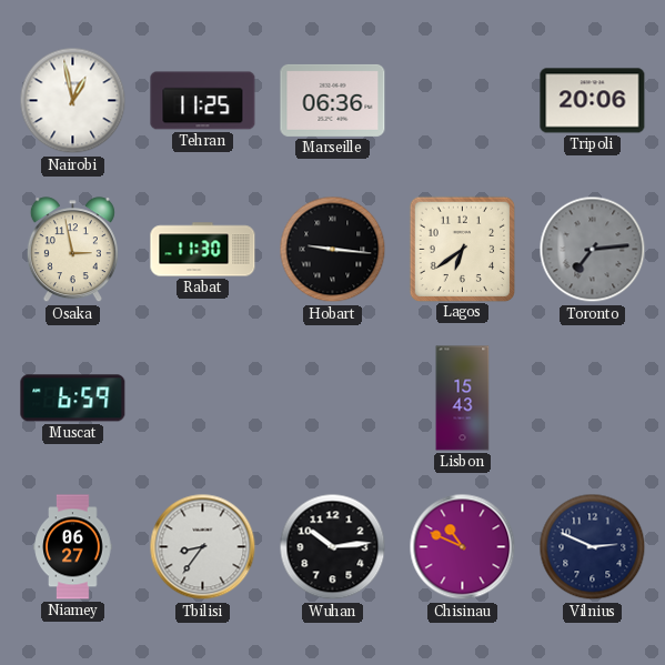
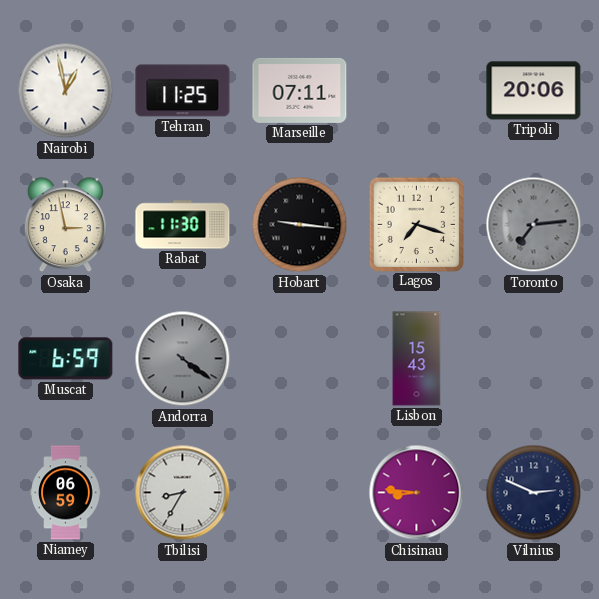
Marseille: 06:36 -> 07:11
Lagos: 6:39 -> 7:18
Andorra: none -> 4:21
Niamey: 06:27 -> 06:59
Tbilisi: 8:36 -> 8:35
Wuhan: 10:14 -> none
Chisinau: 10:49 -> 8:46
